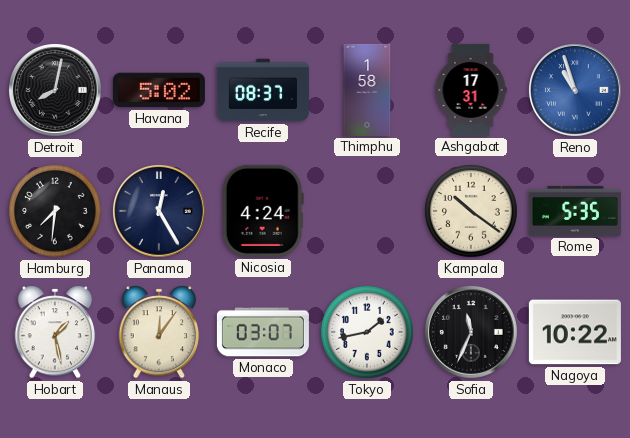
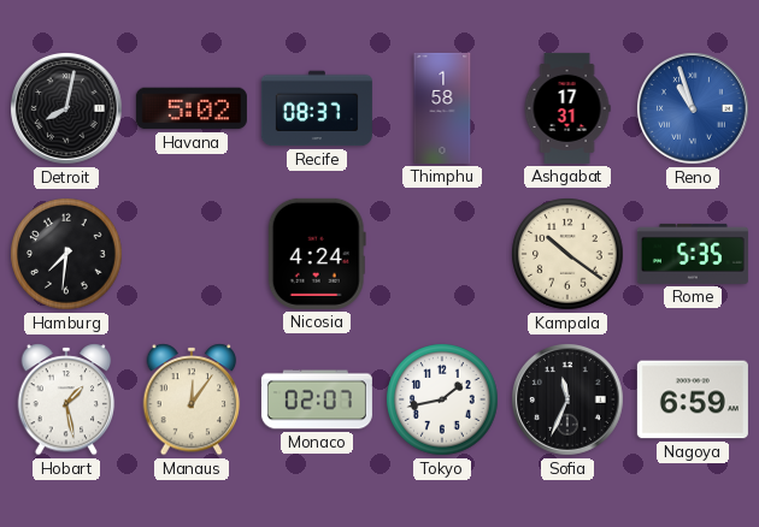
Panama: 12:25 -> none
Monaco: 03:07 -> 02:07
Nagoya: 10:22 -> 6:59
